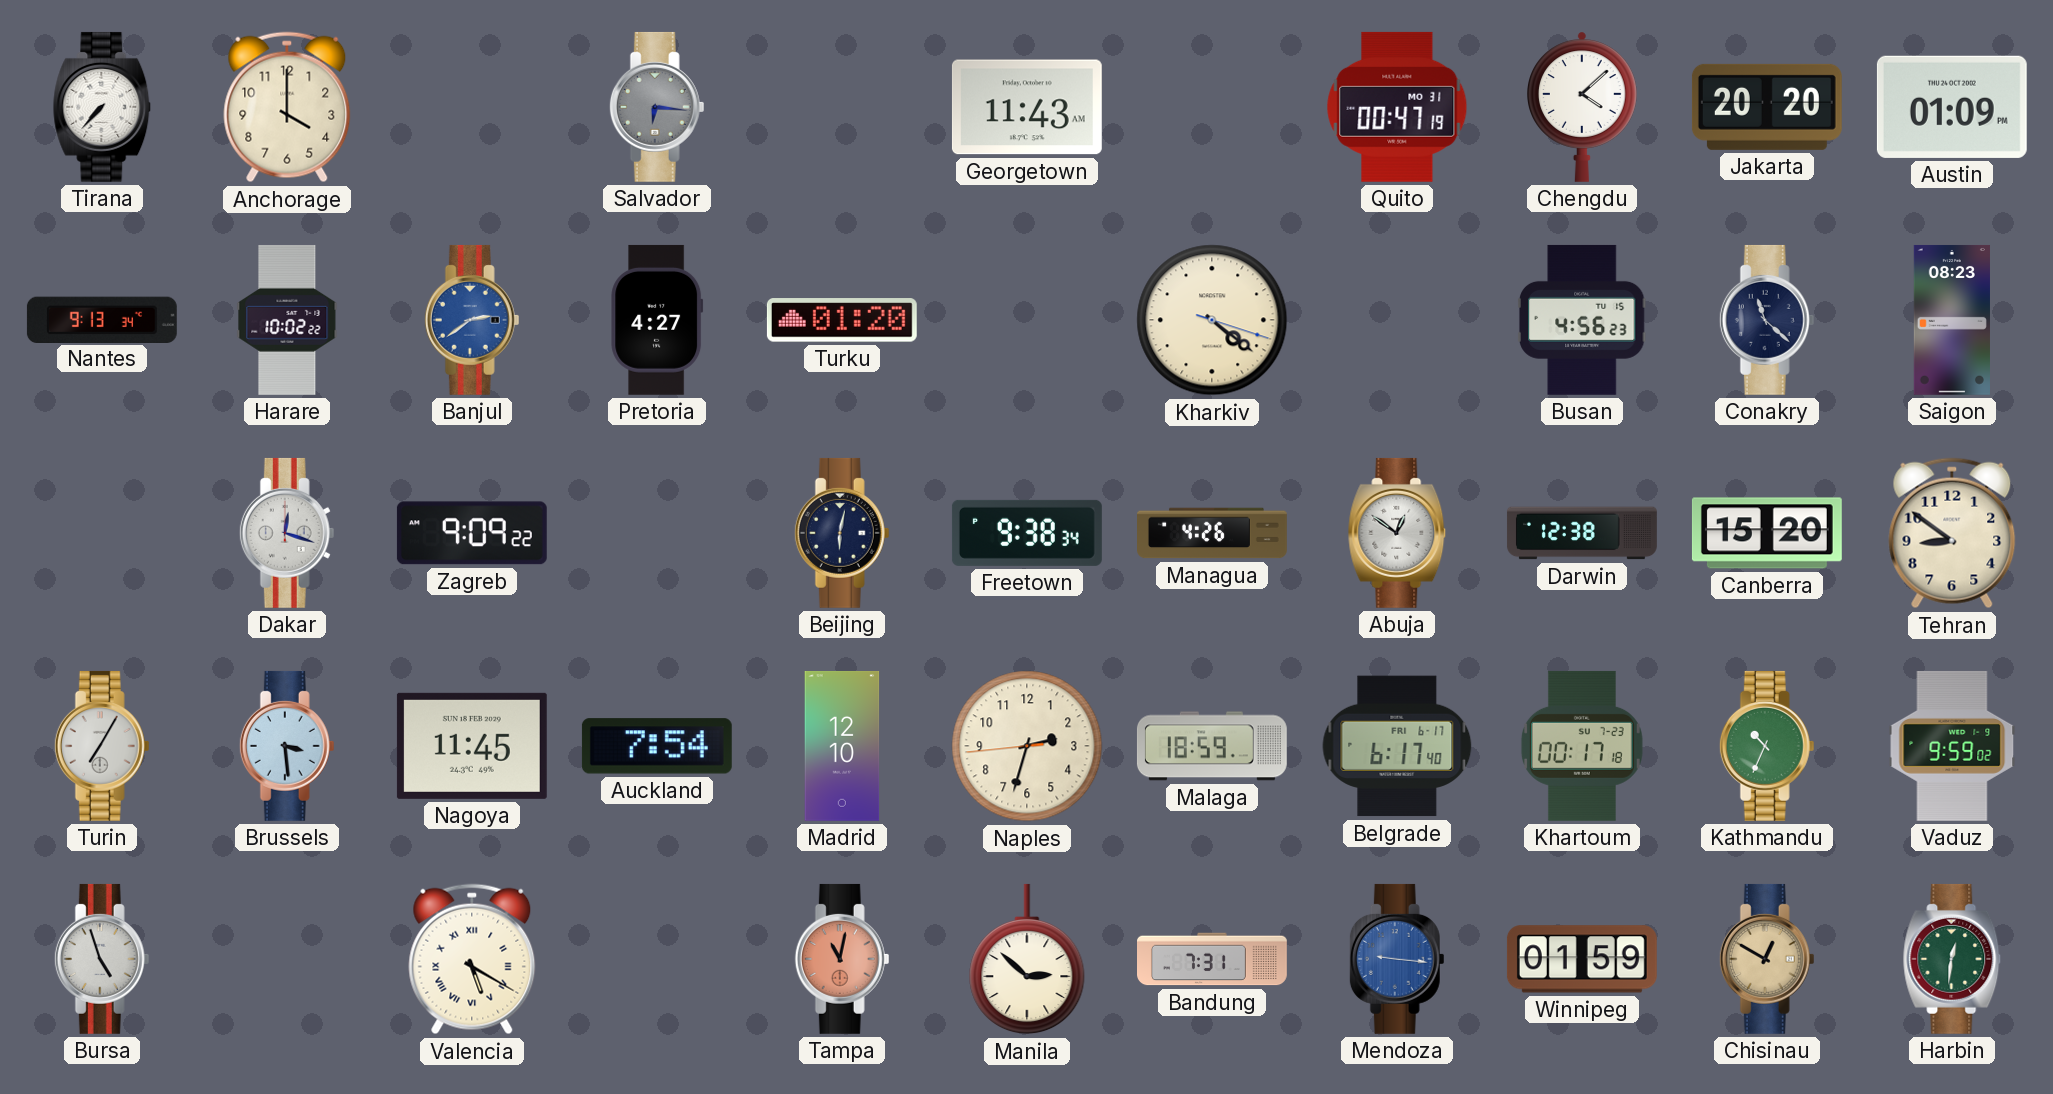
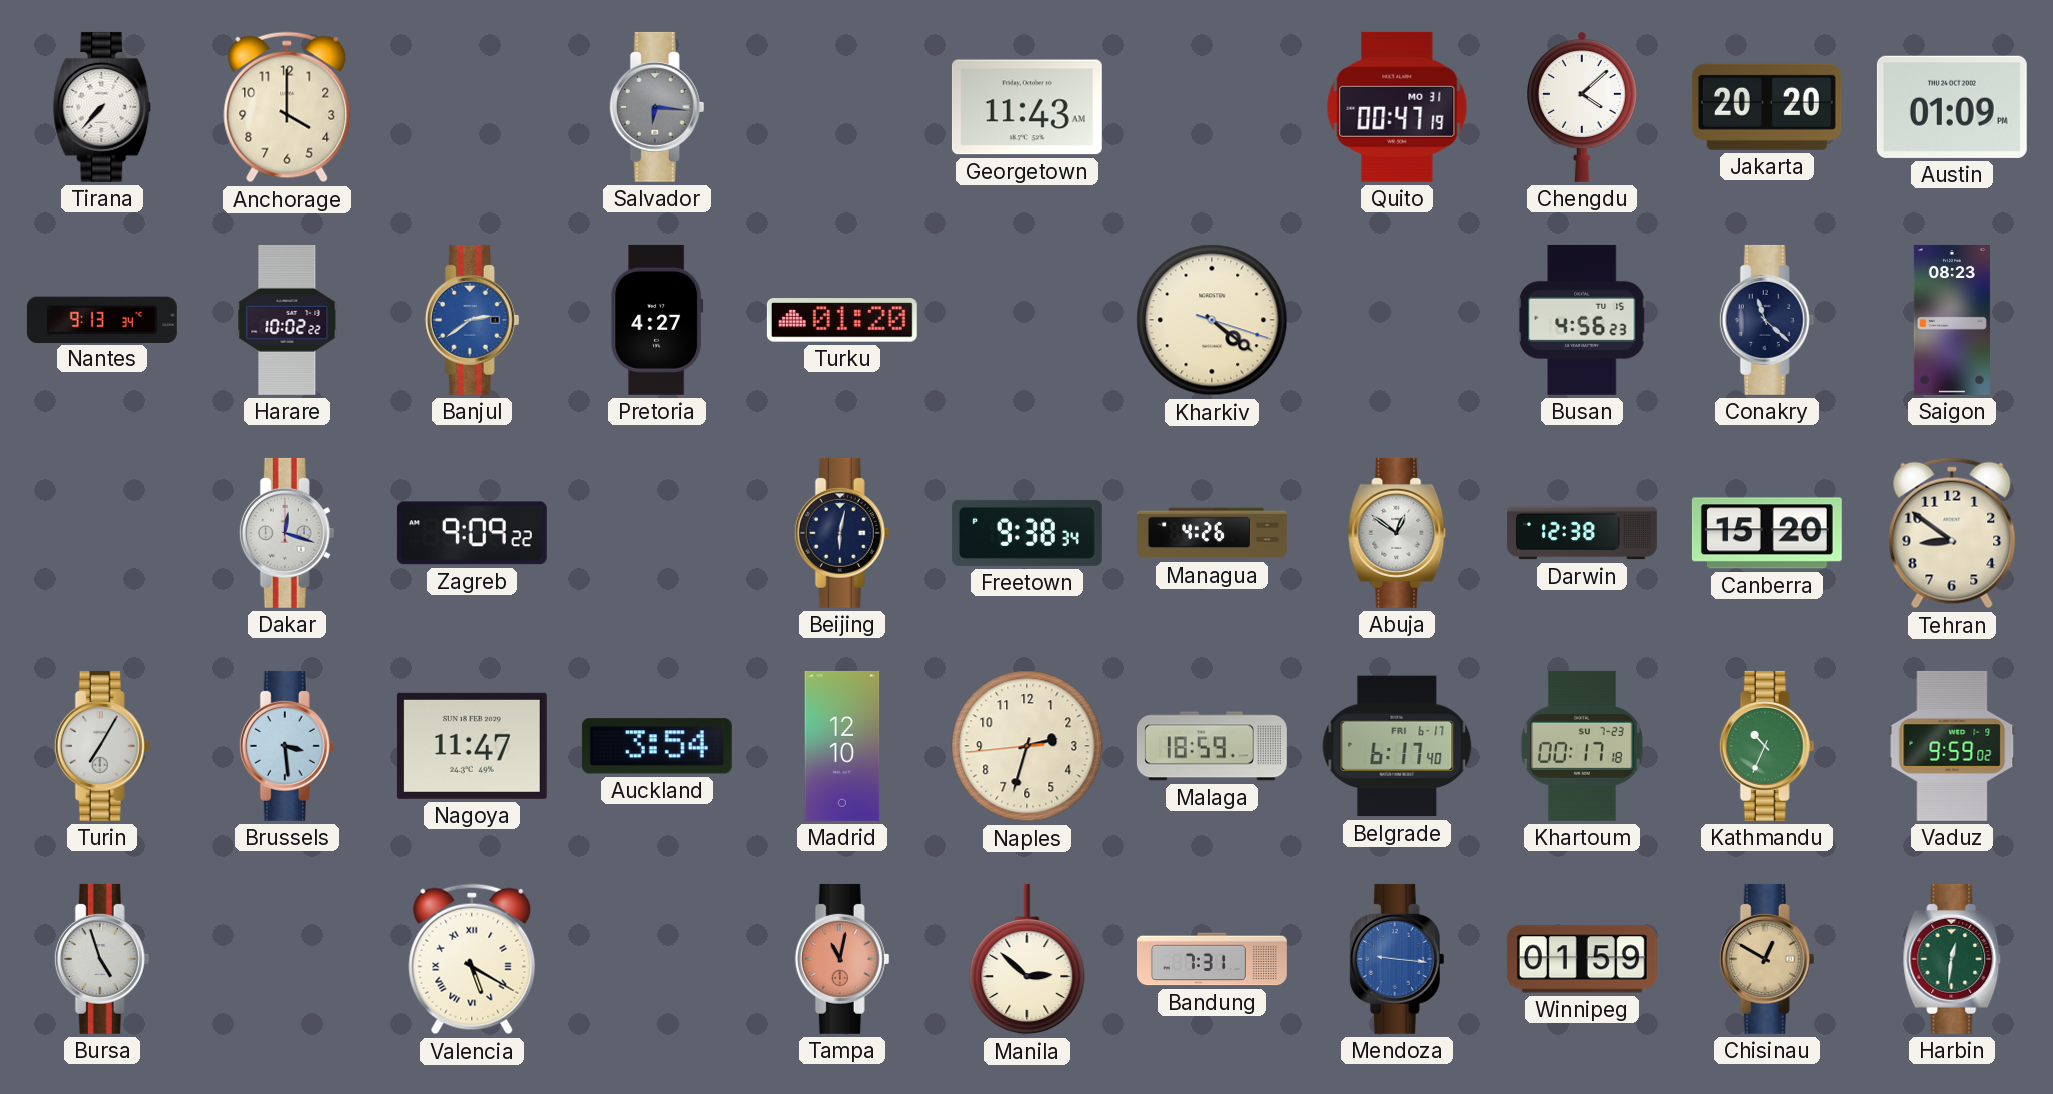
Nagoya: 11:45 -> 11:47
Auckland: 7:54 -> 3:54
